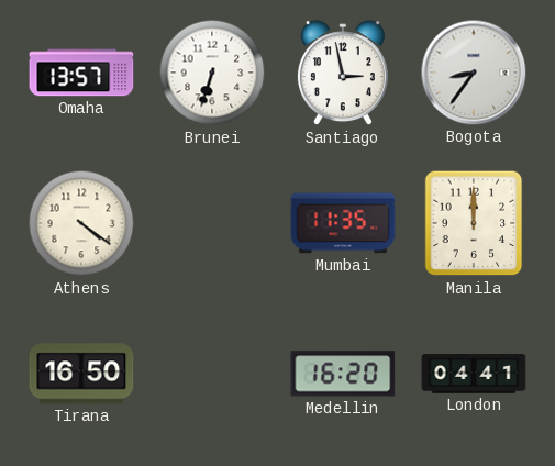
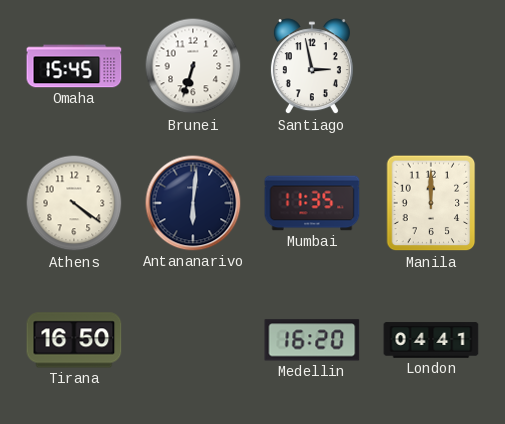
Omaha: 13:57 -> 15:45
Bogota: 8:36 -> none
Antananarivo: none -> 6:01
